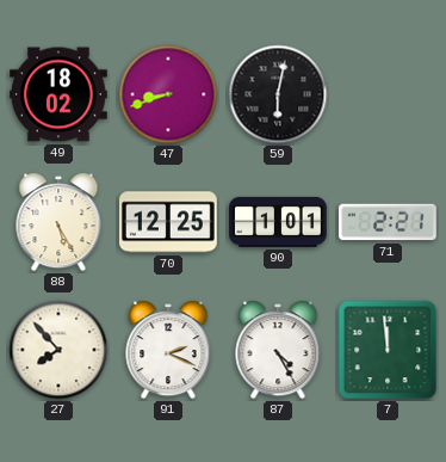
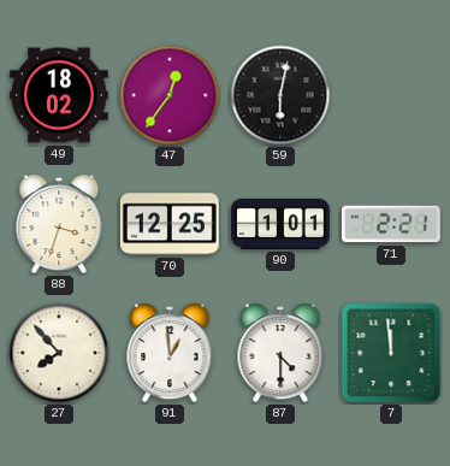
47: 8:42 -> 12:36
88: 5:25 -> 3:33
91: 2:19 -> 12:59
87: 4:25 -> 4:30
